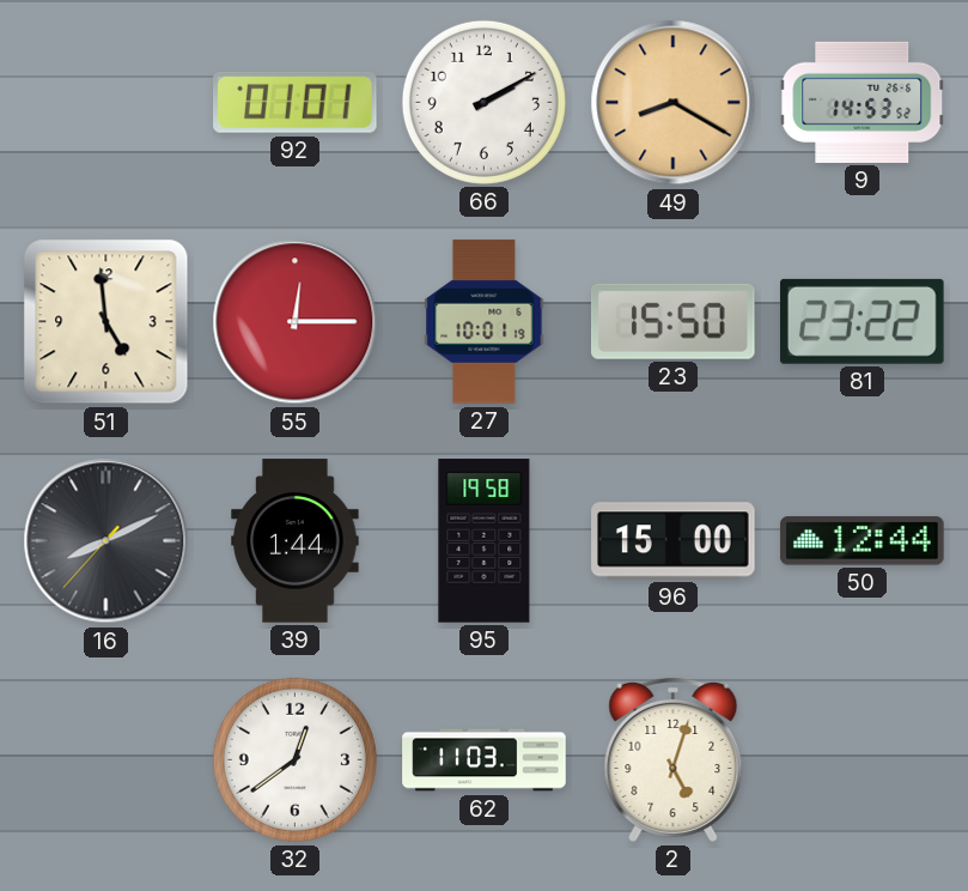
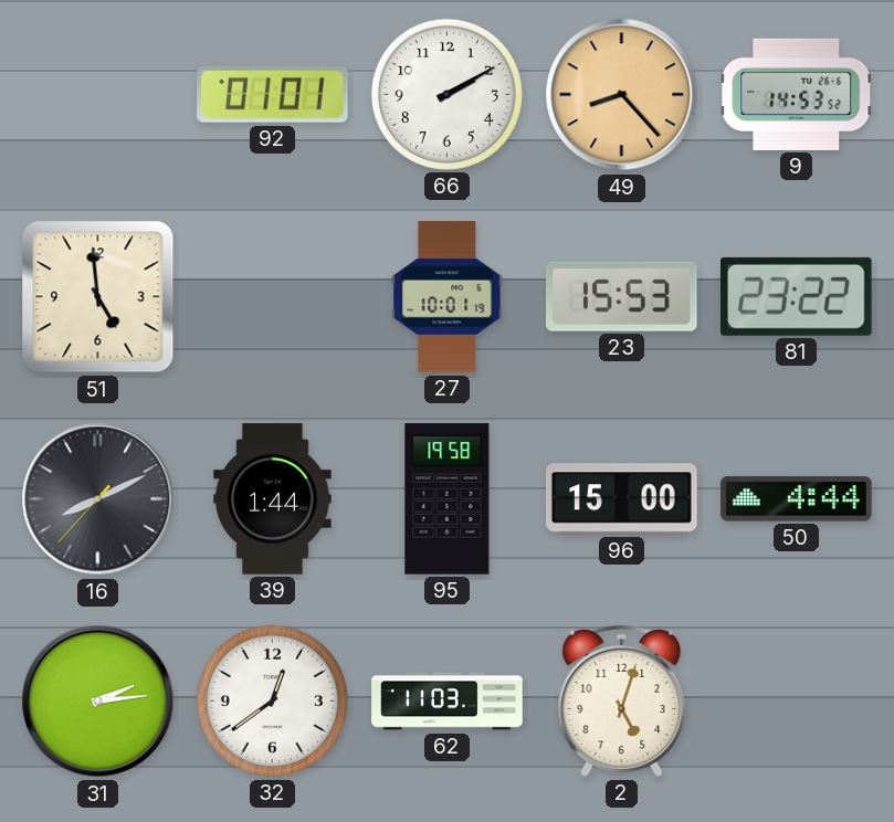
49: 8:20 -> 8:23
55: 12:15 -> none
23: 15:50 -> 15:53
50: 12:44 -> 4:44
31: none -> 2:14
